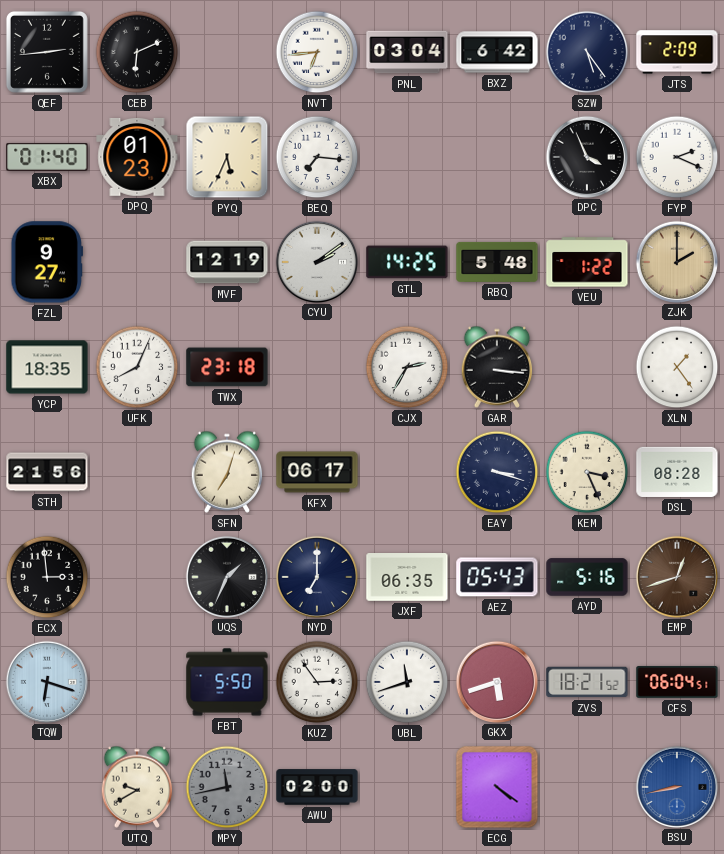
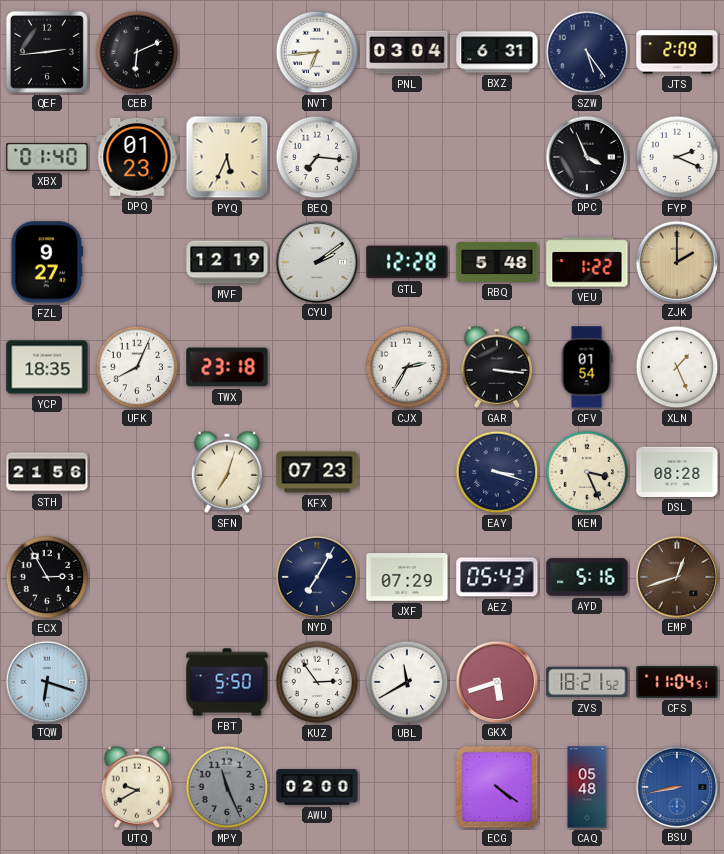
BXZ: 6:42 -> 6:31
GTL: 14:25 -> 12:28
CFV: none -> 01:54
XLN: 1:24 -> 1:26
KFX: 06:17 -> 07:23
ECX: 2:59 -> 2:55
UQS: 1:34 -> none
NYD: 7:00 -> 7:05
JXF: 06:35 -> 07:29
UBL: 11:42 -> 11:40
CFS: 06:04 -> 11:04
MPY: 11:43 -> 11:26
CAQ: none -> 05:48
